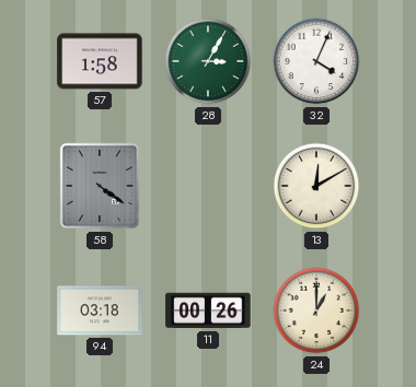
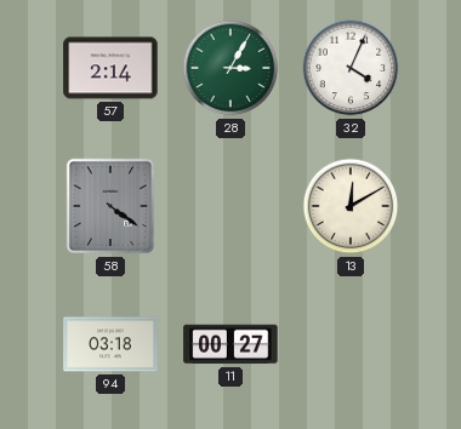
57: 1:58 -> 2:14
11: 00:26 -> 00:27
24: 1:00 -> none
